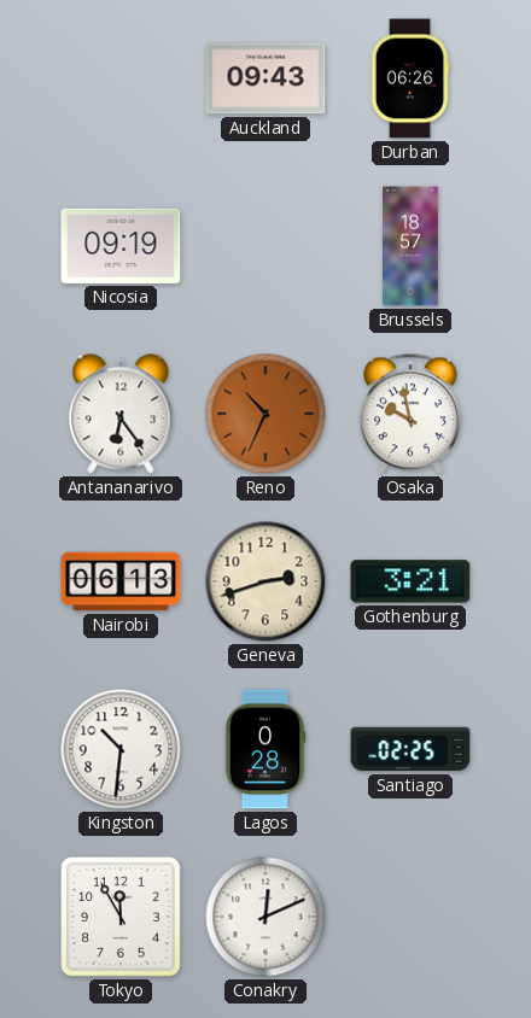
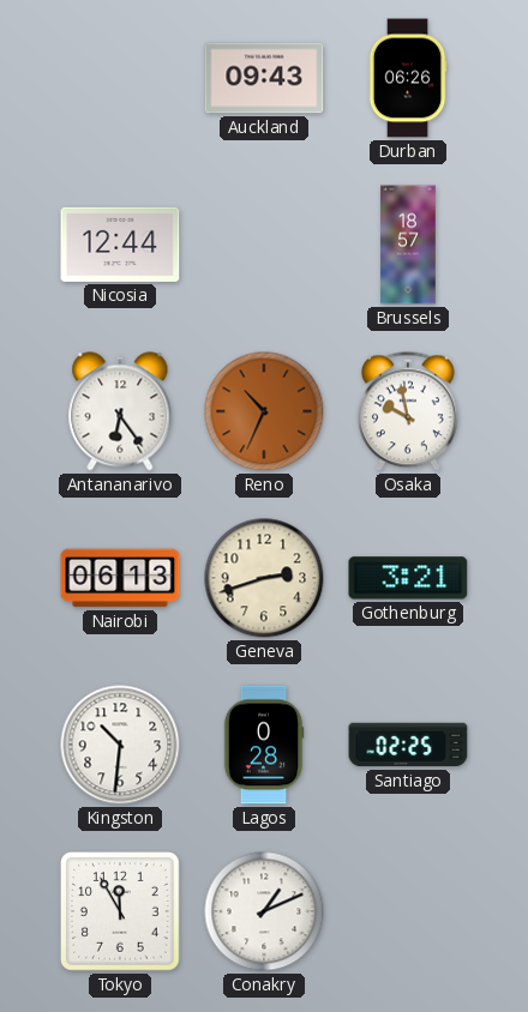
Nicosia: 09:19 -> 12:44
Conakry: 12:11 -> 1:11
